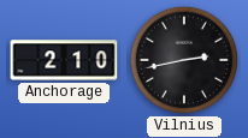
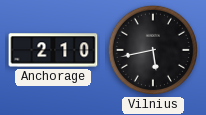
Vilnius: 2:43 -> 5:43
